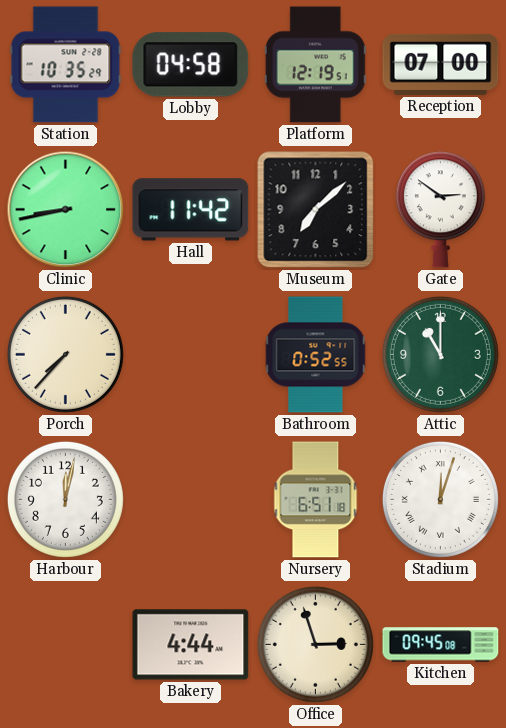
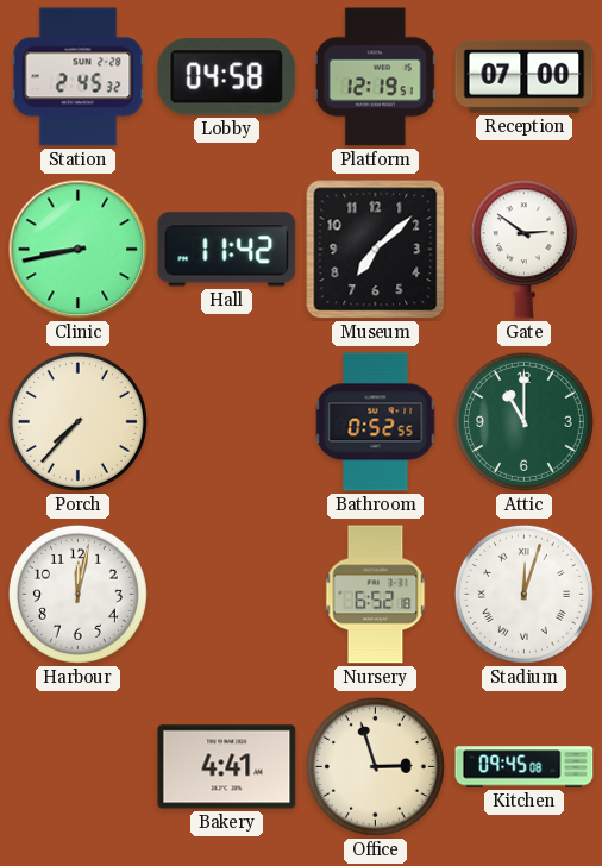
Station: 10:35 -> 2:45
Nursery: 6:51 -> 6:52
Bakery: 4:44 -> 4:41
